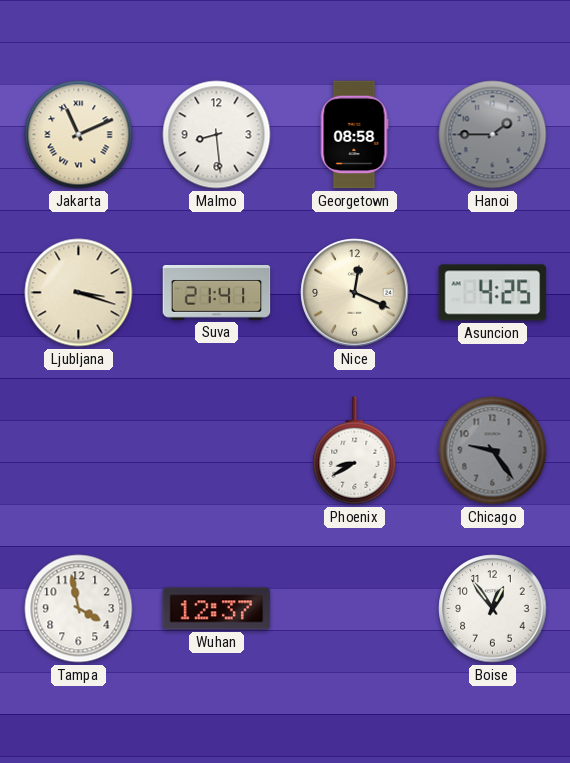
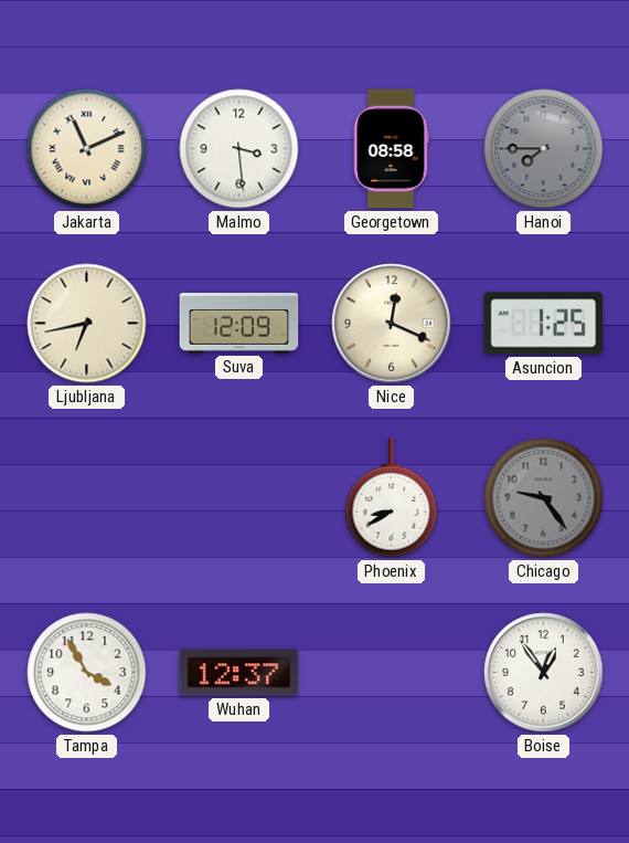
Malmo: 8:29 -> 3:29
Hanoi: 1:45 -> 7:45
Ljubljana: 3:18 -> 6:43
Suva: 21:41 -> 12:09
Asuncion: 4:25 -> 1:25
Tampa: 3:58 -> 3:55
